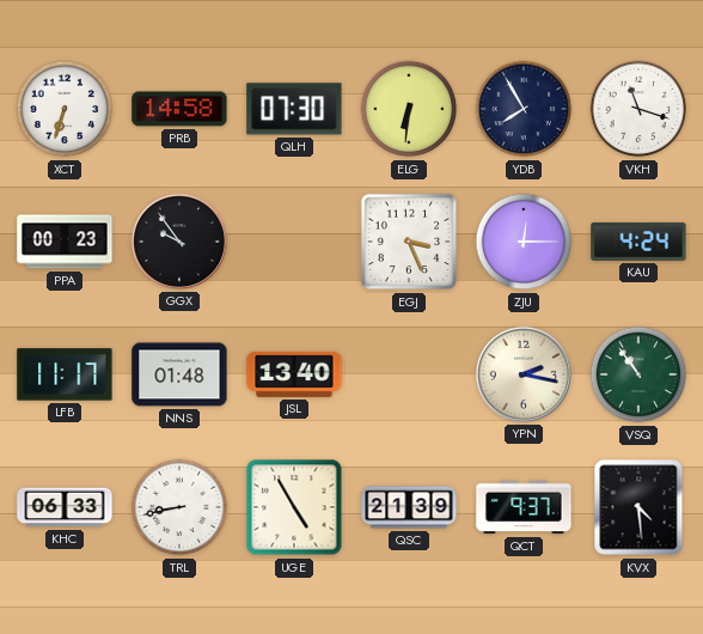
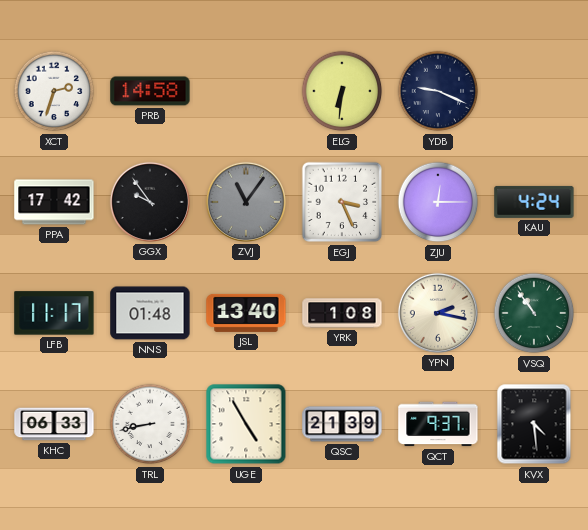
XCT: 6:33 -> 2:33
QLH: 07:30 -> none
YDB: 7:55 -> 9:19
VKH: 11:18 -> none
PPA: 00:23 -> 17:42
ZVJ: none -> 11:06
YRK: none -> 1:08
